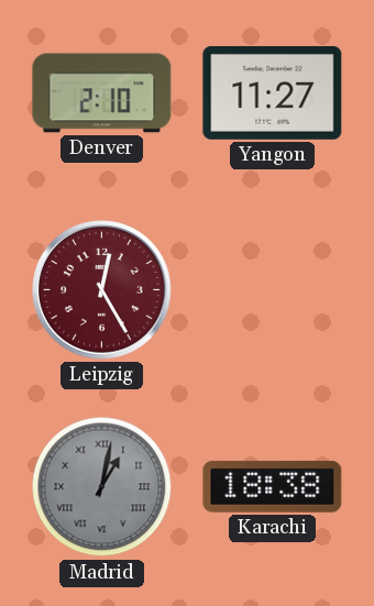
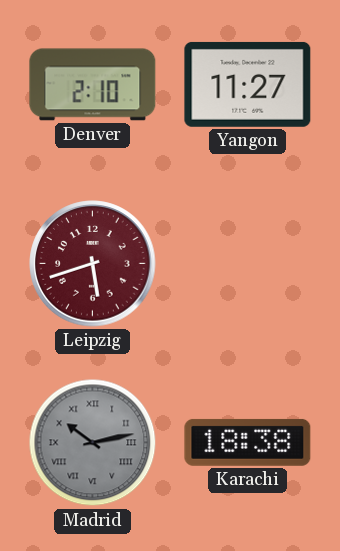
Leipzig: 12:25 -> 5:42
Madrid: 1:02 -> 10:13
